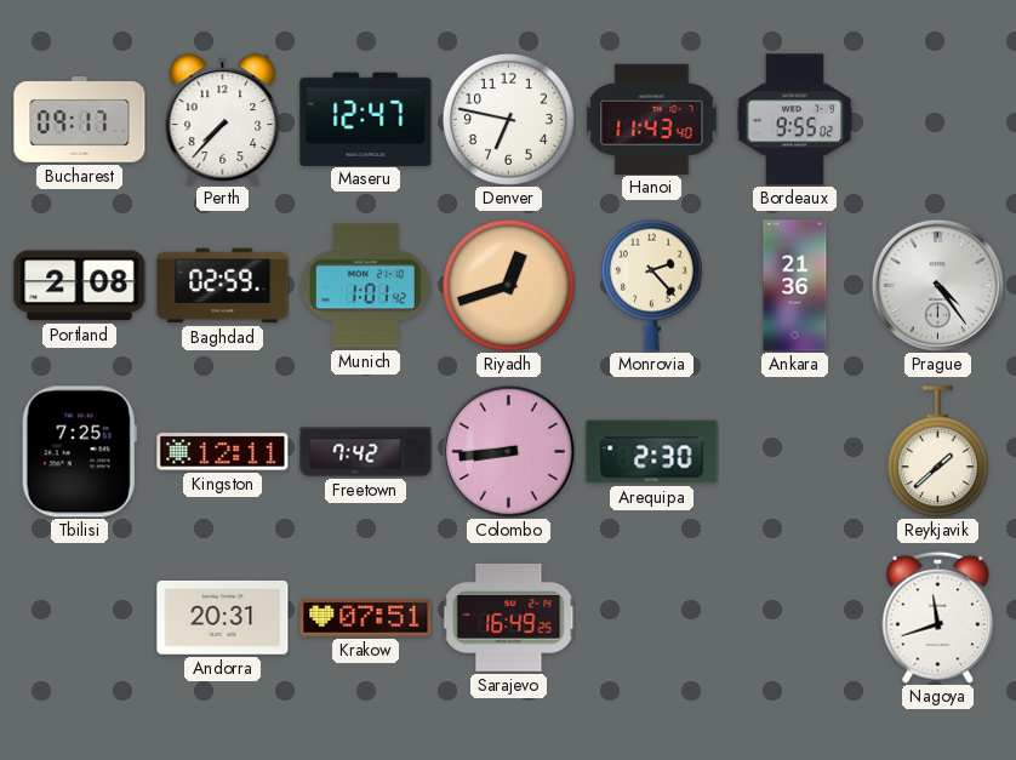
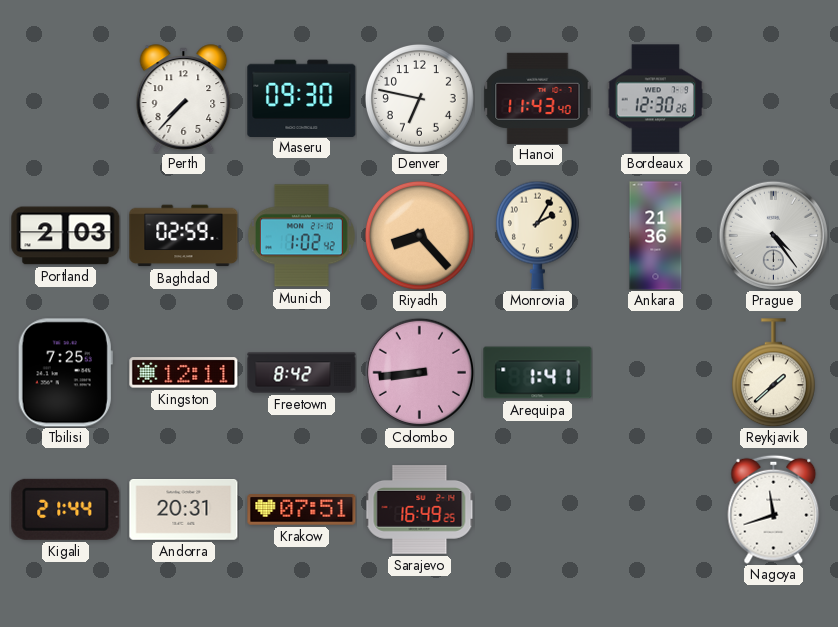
Bucharest: 09:17 -> none
Maseru: 12:47 -> 09:30
Bordeaux: 9:55 -> 12:30
Portland: 2:08 -> 2:03
Munich: 1:01 -> 1:02
Riyadh: 12:42 -> 8:23
Monrovia: 2:23 -> 2:05
Freetown: 7:42 -> 8:42
Arequipa: 2:30 -> 1:41
Kigali: none -> 21:44
